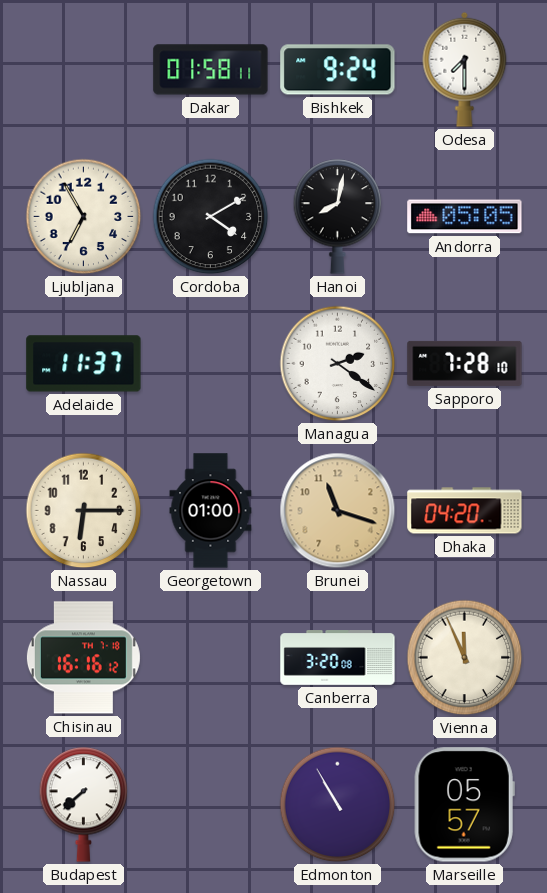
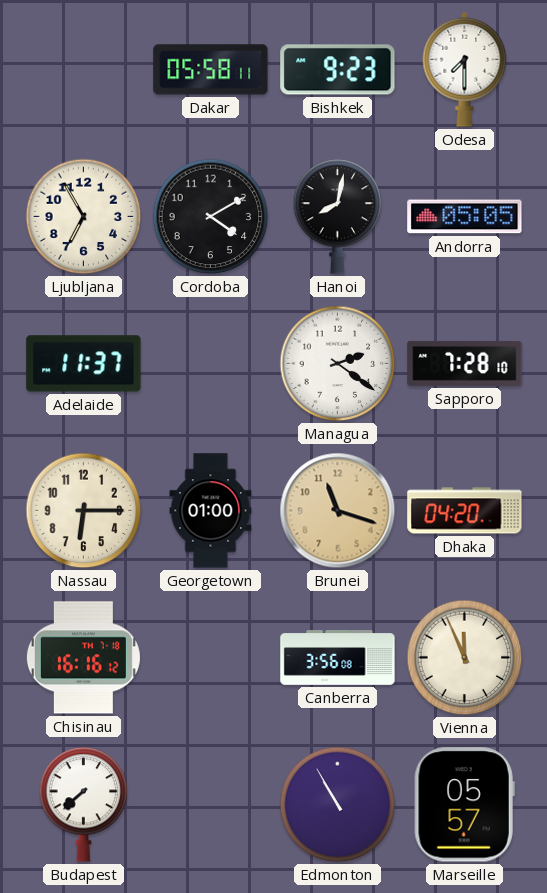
Dakar: 01:58 -> 05:58
Bishkek: 9:24 -> 9:23
Canberra: 3:20 -> 3:56
